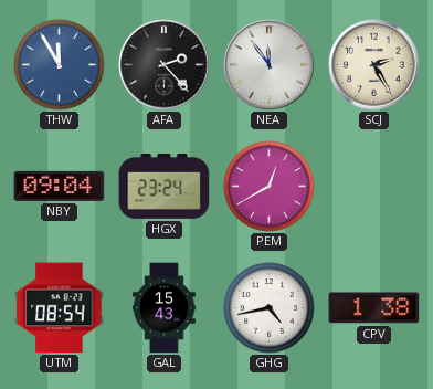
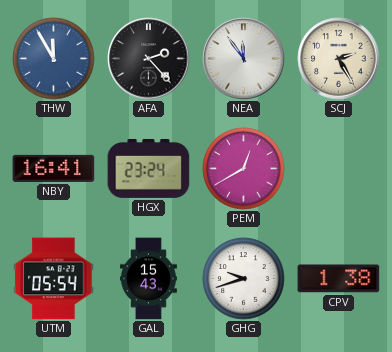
NBY: 09:04 -> 16:41
UTM: 08:54 -> 05:54
GHG: 4:43 -> 9:42
